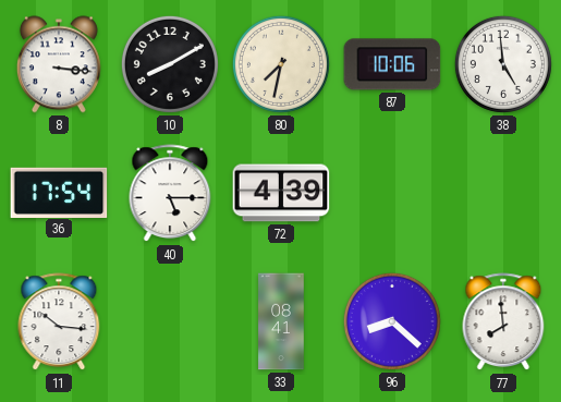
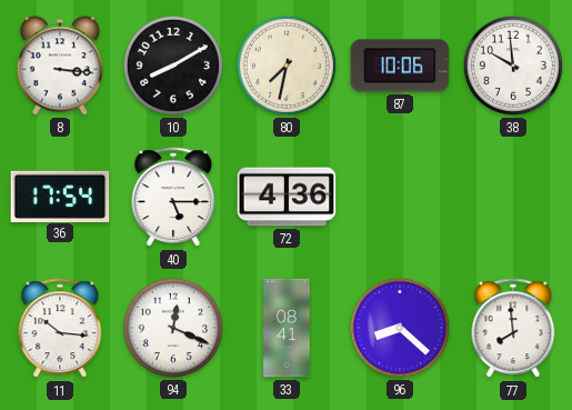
38: 4:59 -> 9:59
72: 4:39 -> 4:36
94: none -> 12:19
